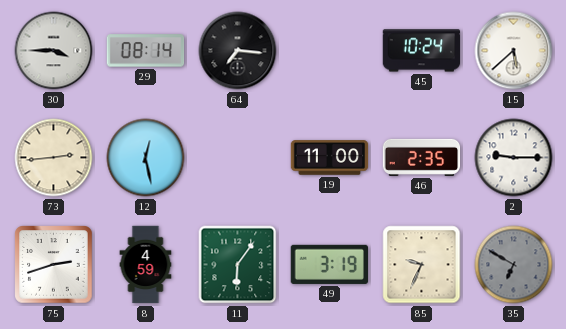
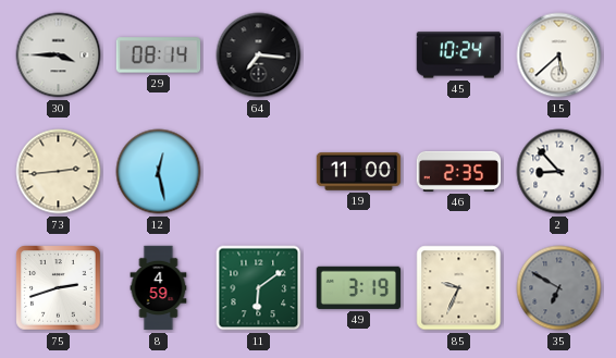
2: 9:15 -> 8:53
11: 6:06 -> 6:09
